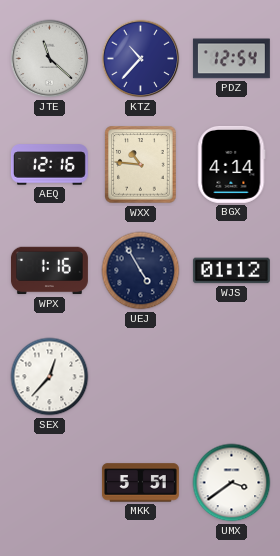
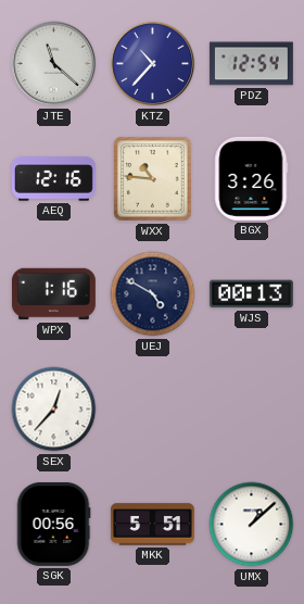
BGX: 4:14 -> 3:26
UEJ: 4:55 -> 4:50
WJS: 01:12 -> 00:13
SGK: none -> 00:56
UMX: 3:39 -> 1:08
